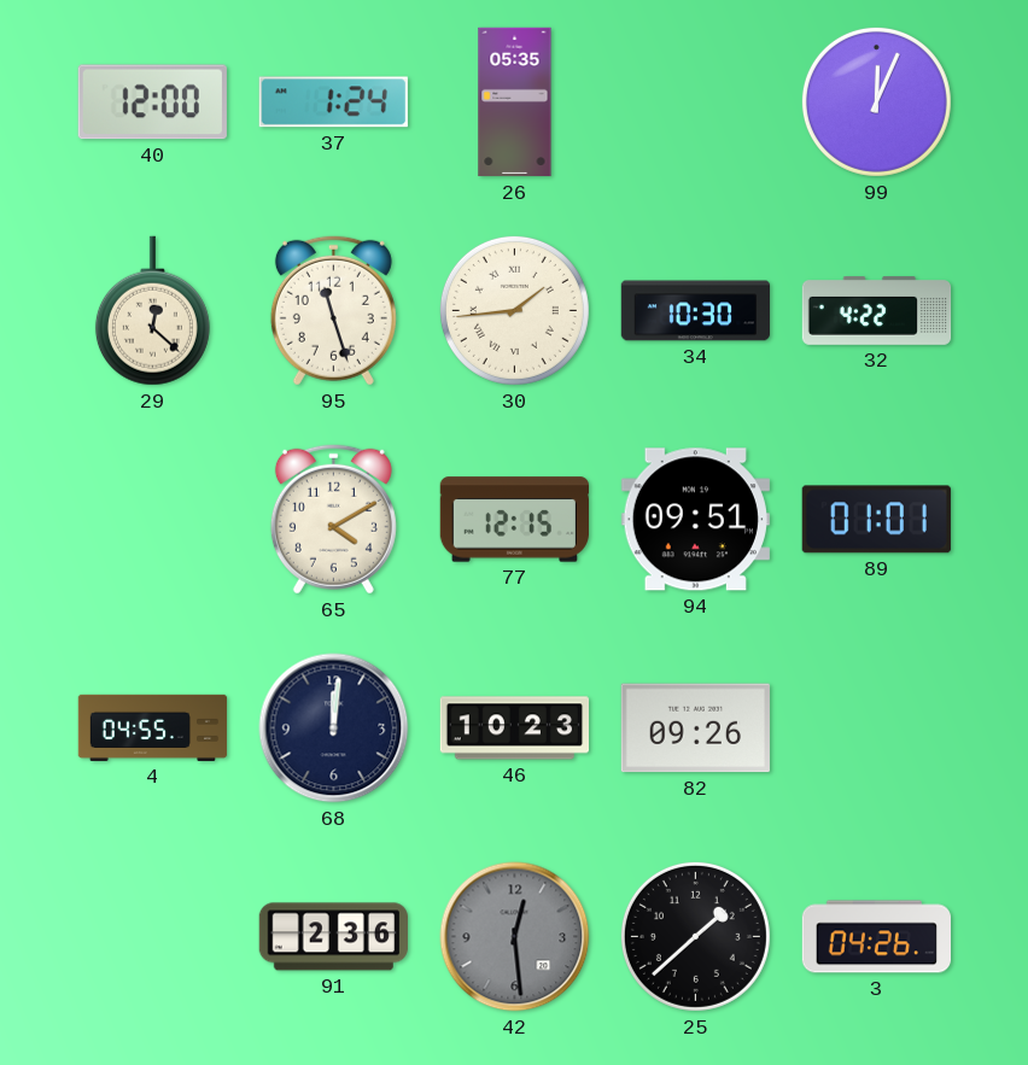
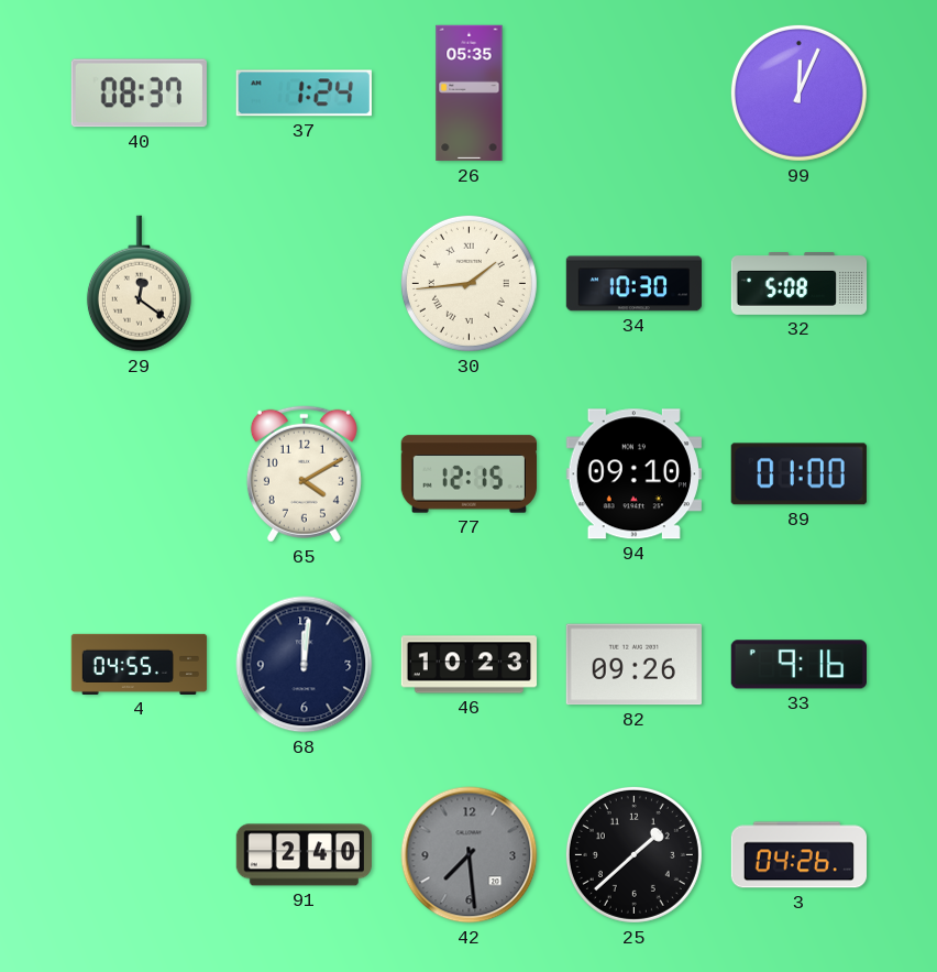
40: 12:00 -> 08:37
29: 12:22 -> 12:21
95: 11:27 -> none
32: 4:22 -> 5:08
94: 09:51 -> 09:10
89: 01:01 -> 01:00
33: none -> 9:16
91: 2:36 -> 2:40
42: 12:29 -> 7:29
